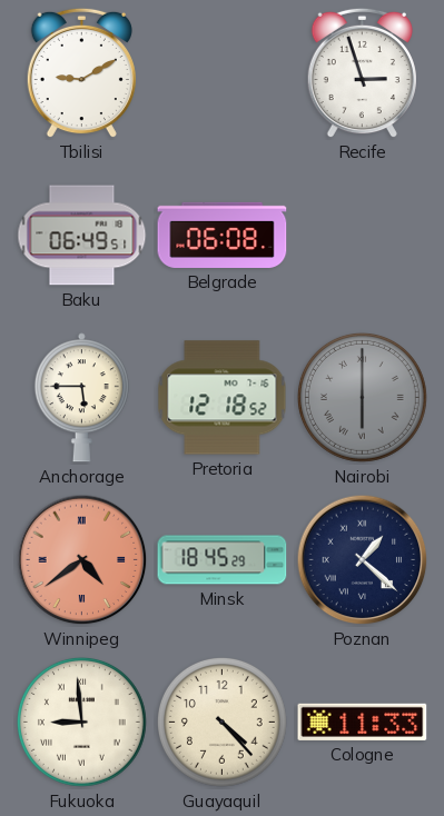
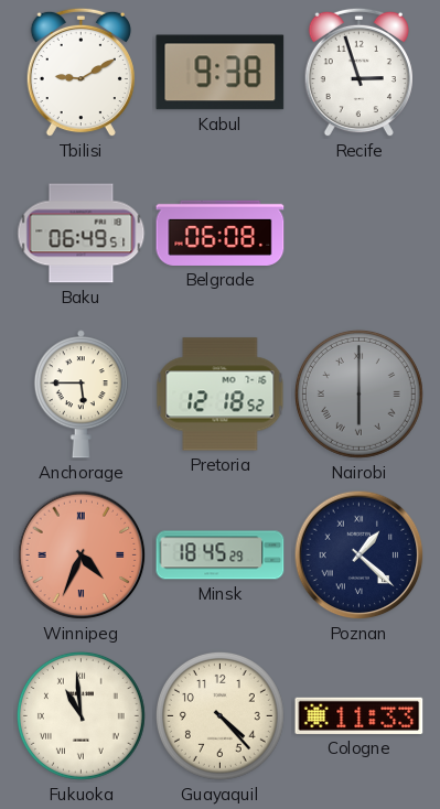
Kabul: none -> 9:38
Winnipeg: 4:39 -> 4:34
Fukuoka: 8:59 -> 10:59
